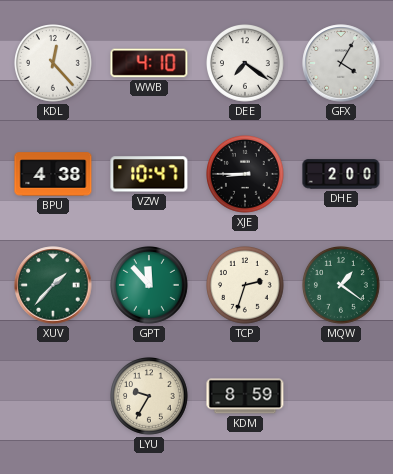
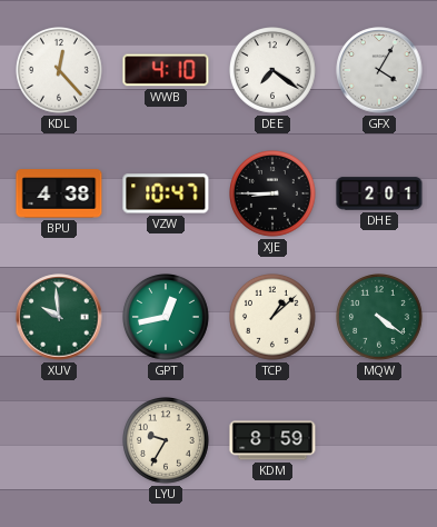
DHE: 2:00 -> 2:01
XUV: 1:37 -> 9:59
GPT: 11:53 -> 12:43
TCP: 2:33 -> 1:08
MQW: 1:21 -> 4:21
